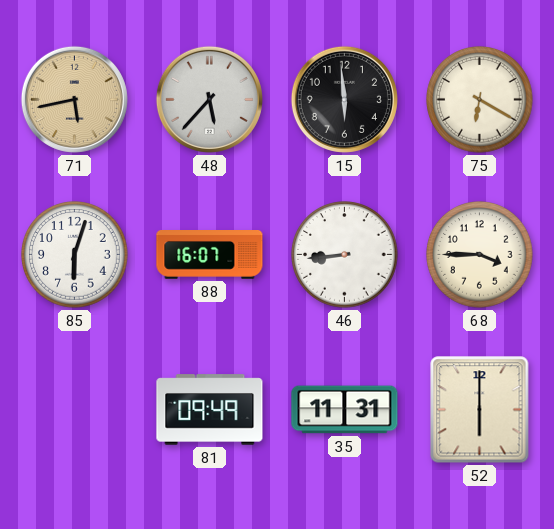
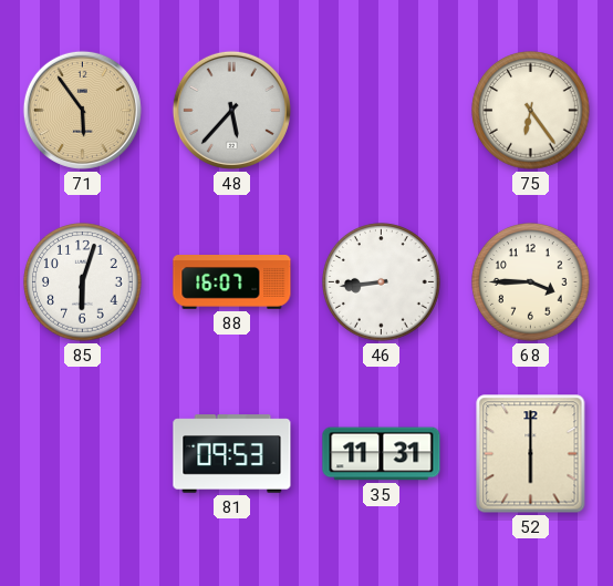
71: 5:43 -> 5:54
15: 5:59 -> none
75: 6:20 -> 6:24
81: 09:49 -> 09:53
